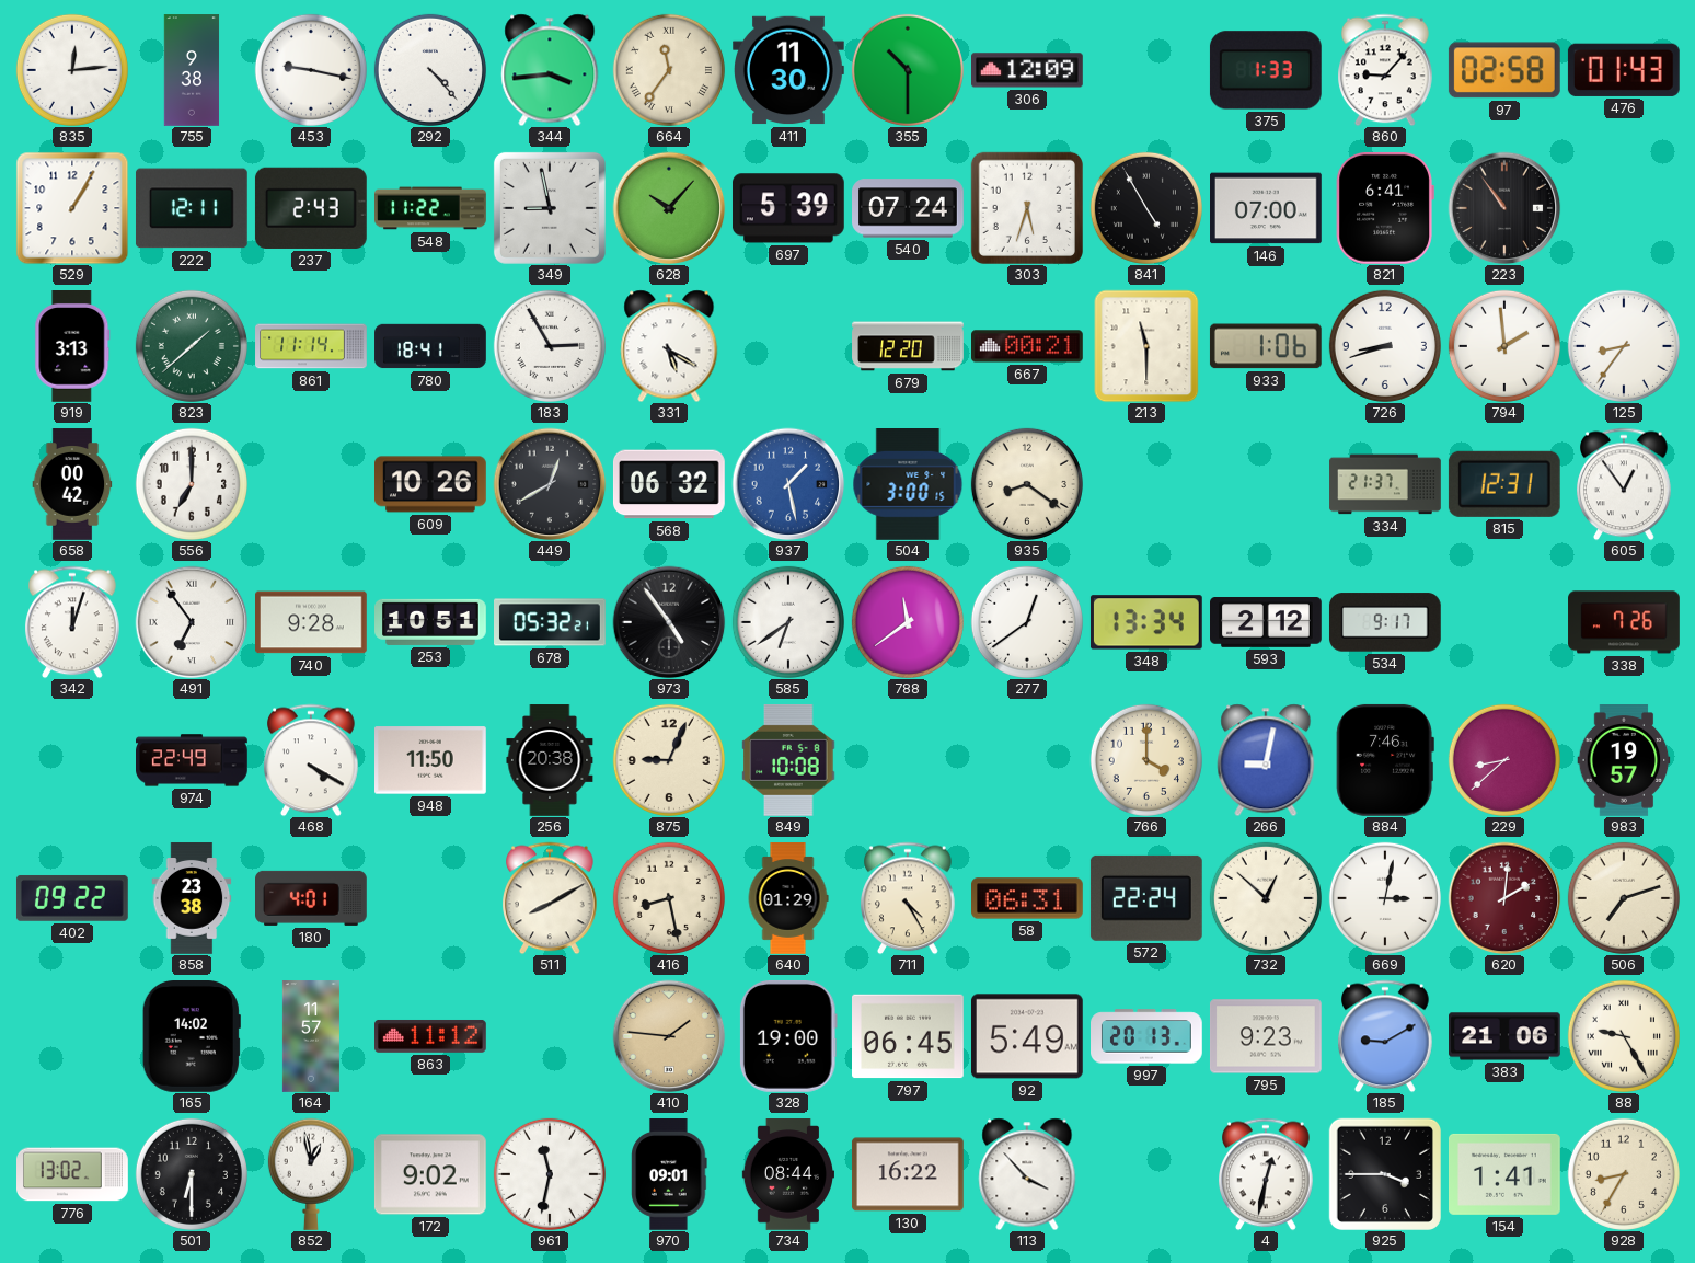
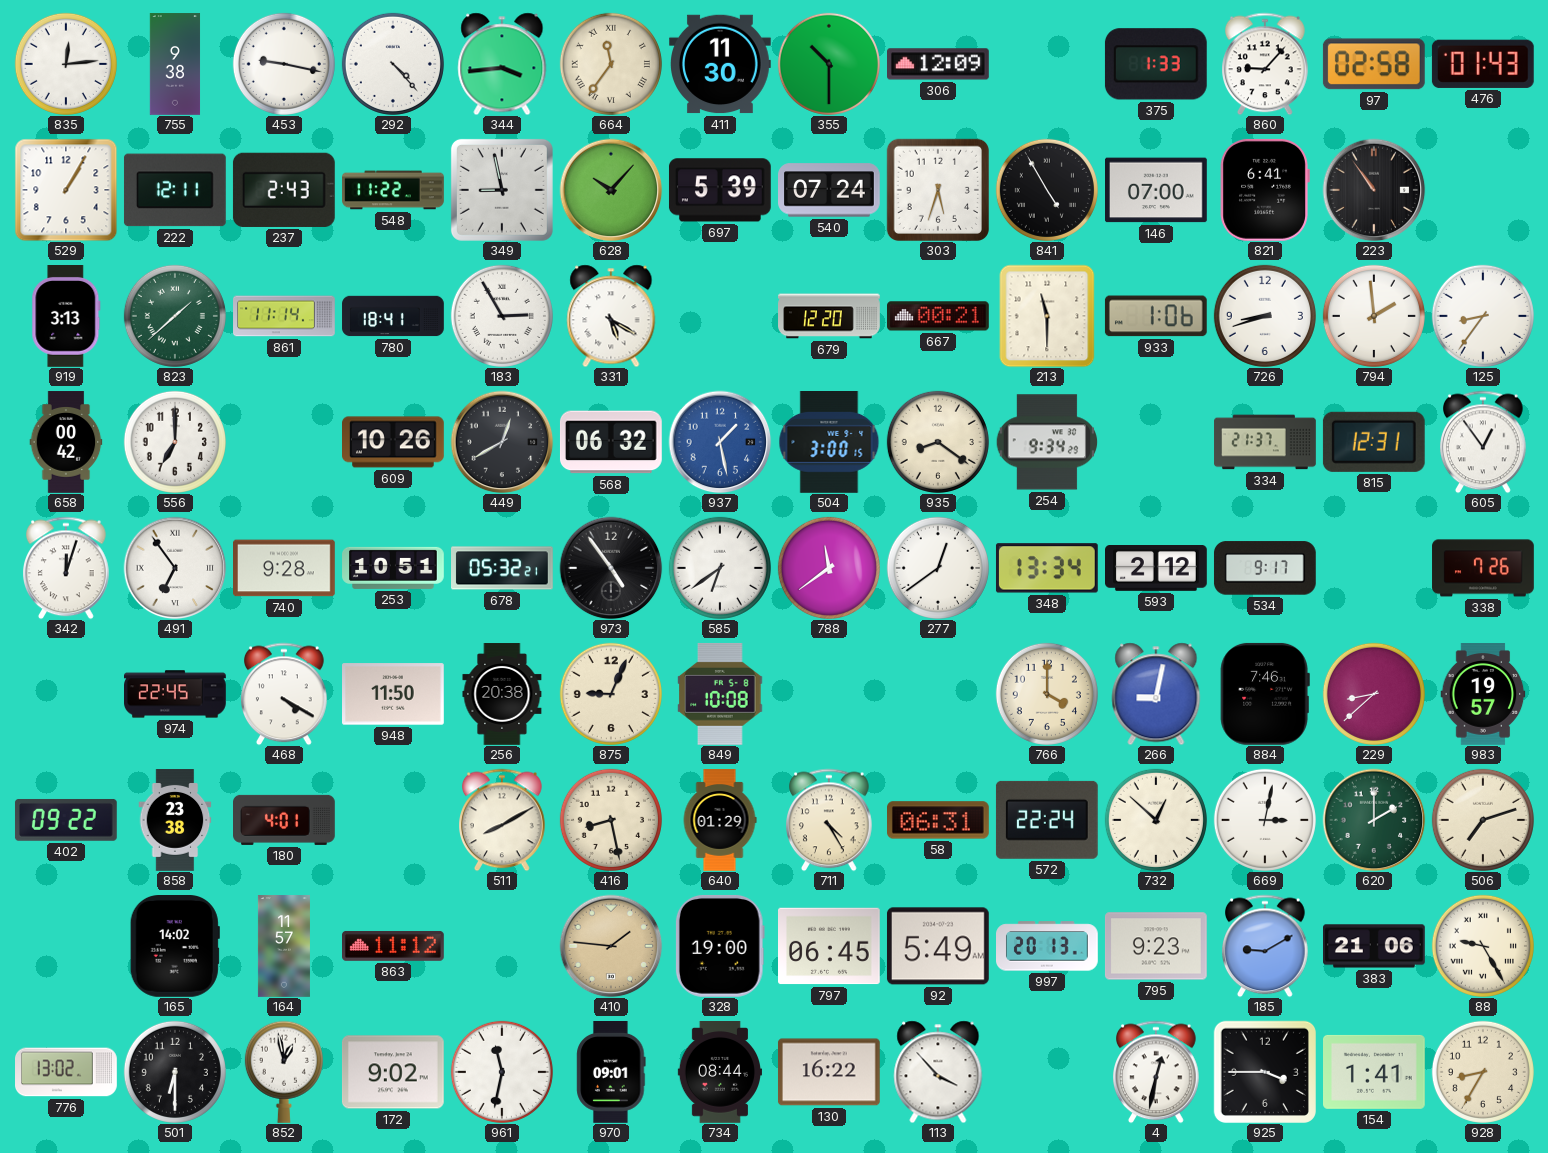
254: none -> 9:34
974: 22:49 -> 22:45
620: 2:01 -> 2:00
620 dial: burgundy -> green
